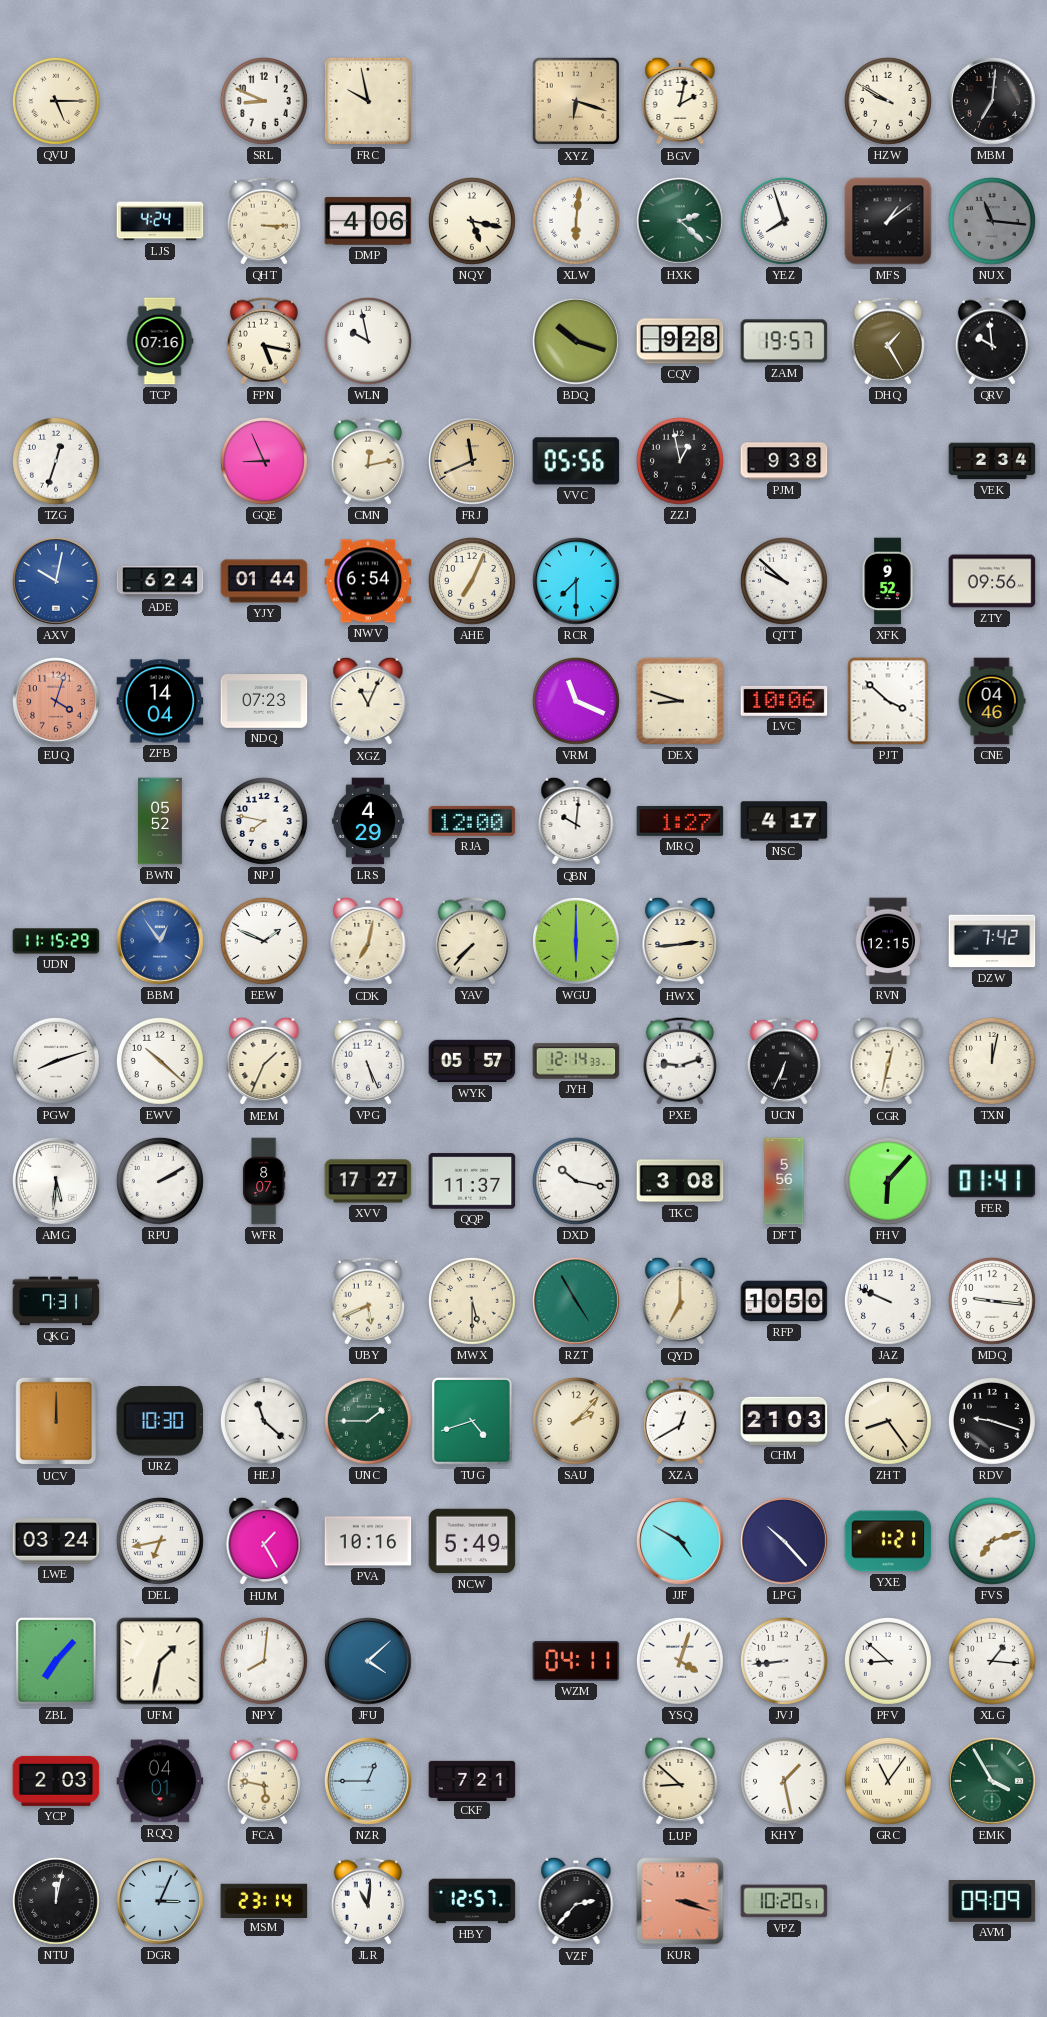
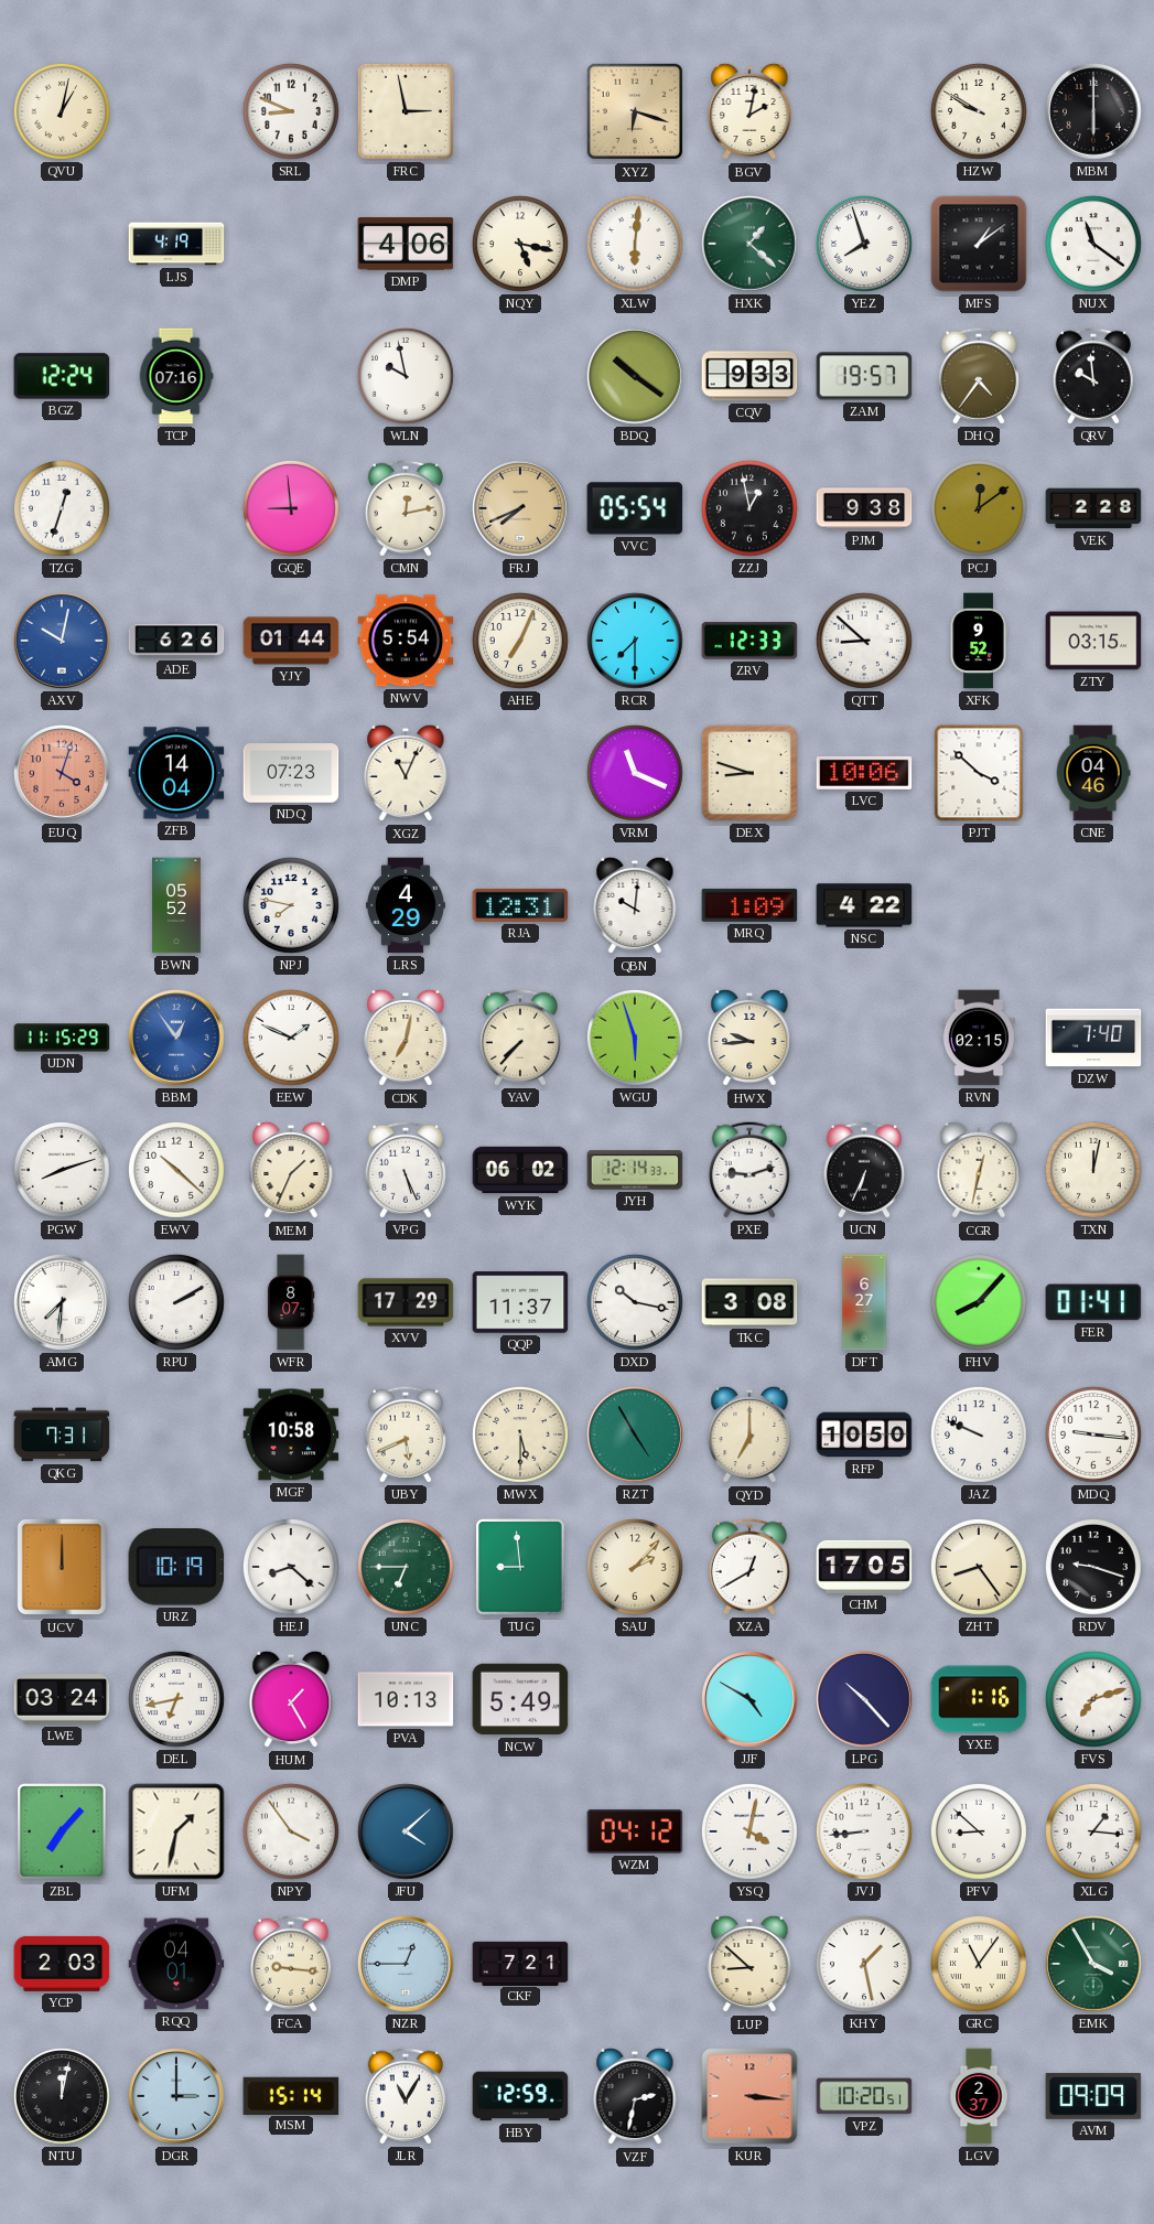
QVU: 5:15 -> 1:02
FRC: 9:58 -> 2:58
MBM: 7:01 -> 6:00
LJS: 4:24 -> 4:19
QHT: 3:15 -> none
HXK: 2:22 -> 1:22
NUX: 11:16 -> 11:21
NUX dial: grey -> white
BGZ: none -> 12:24
FPN: 5:17 -> none
BDQ: 10:18 -> 10:21
CQV: 9:28 -> 9:33
DHQ: 1:25 -> 4:36
GQE: 8:56 -> 8:59
FRJ: 11:41 -> 7:41
VVC: 05:56 -> 05:54
PCJ: none -> 12:09
VEK: 2:34 -> 2:28
ADE: 6:24 -> 6:26
NWV: 6:54 -> 5:54
ZRV: none -> 12:33
QTT: 9:52 -> 8:52
ZTY: 09:56 -> 03:15
RJA: 12:00 -> 12:31
MRQ: 1:27 -> 1:09
NSC: 4:17 -> 4:22
WGU: 6:00 -> 5:57
HWX: 2:44 -> 9:44
RVN: 12:15 -> 02:15
DZW: 7:42 -> 7:40
WYK: 05:57 -> 06:02
AMG: 5:31 -> 7:31
XVV: 17:27 -> 17:29
DFT: 5:56 -> 6:27
FHV: 6:07 -> 8:07
MGF: none -> 10:58
URZ: 10:30 -> 10:19
HEJ: 11:22 -> 8:22
UNC: 1:45 -> 6:45
TUG: 4:42 -> 8:59
CHM: 21:03 -> 17:05
PVA: 10:16 -> 10:13
YXE: 1:21 -> 1:16
NPY: 8:01 -> 3:54
WZM: 04:11 -> 04:12
YSQ: 4:03 -> 4:02
FCA: 5:47 -> 9:16
DGR: 3:04 -> 3:00
MSM: 23:14 -> 15:14
JLR: 11:01 -> 11:05
HBY: 12:57 -> 12:59
VZF: 2:37 -> 2:32
KUR: 3:18 -> 3:16
LGV: none -> 2:37
